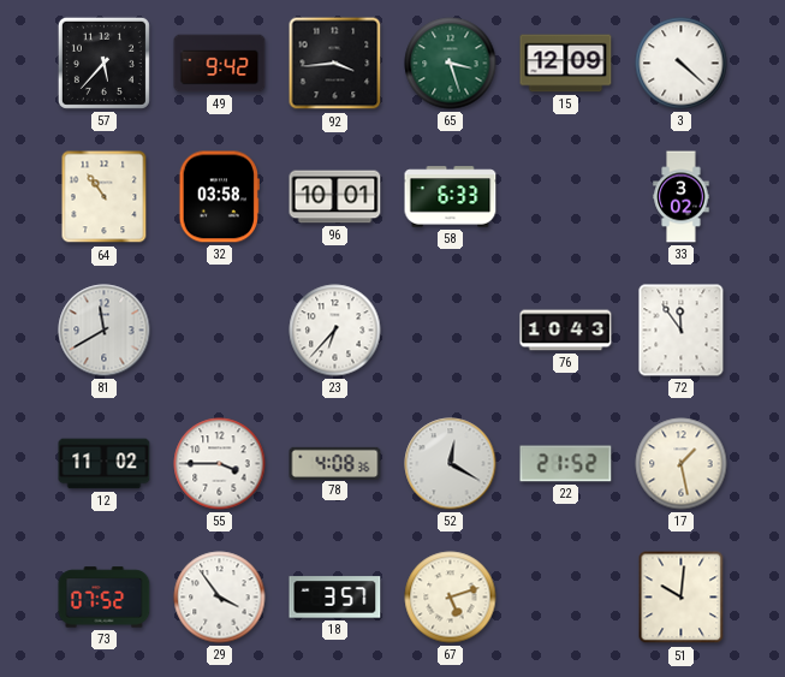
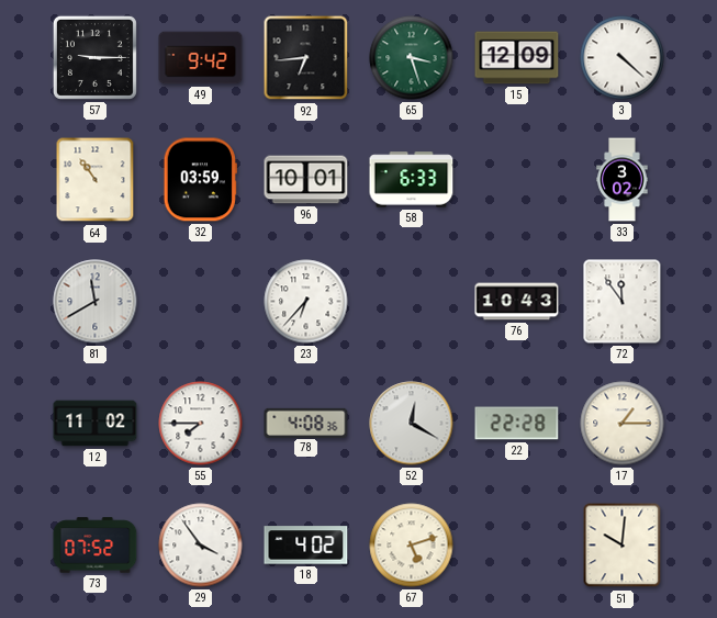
57: 5:37 -> 9:15
92: 3:44 -> 6:44
32: 03:58 -> 03:59
55: 3:45 -> 7:45
22: 21:52 -> 22:28
17: 1:28 -> 1:15
18: 3:57 -> 4:02
